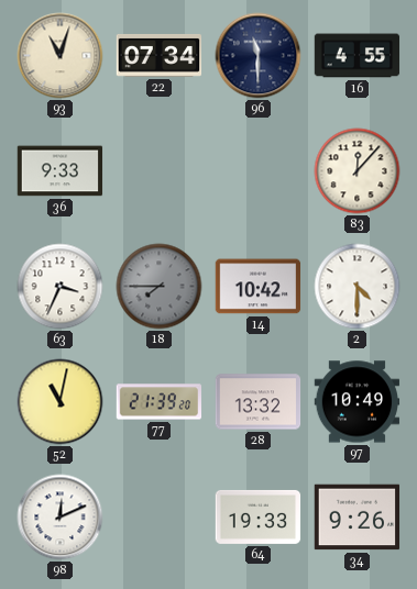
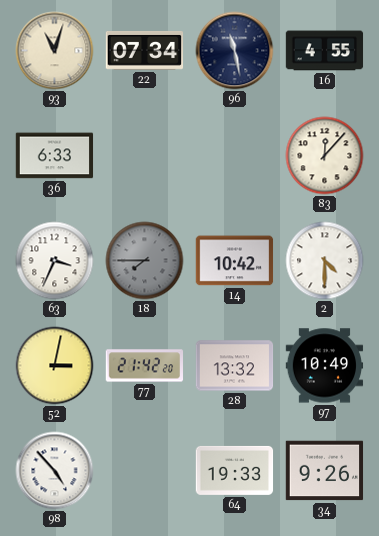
96: 11:30 -> 11:28
36: 9:33 -> 6:33
52: 11:02 -> 3:02
77: 21:39 -> 21:42
98: 12:11 -> 4:53
